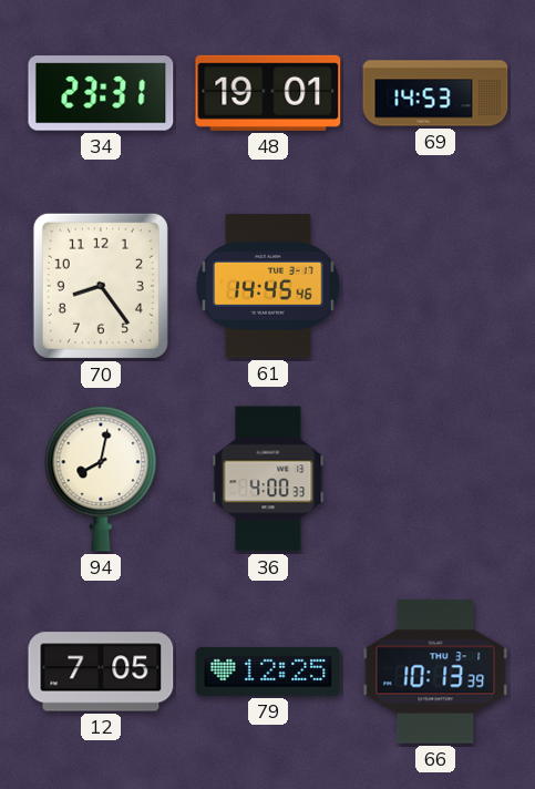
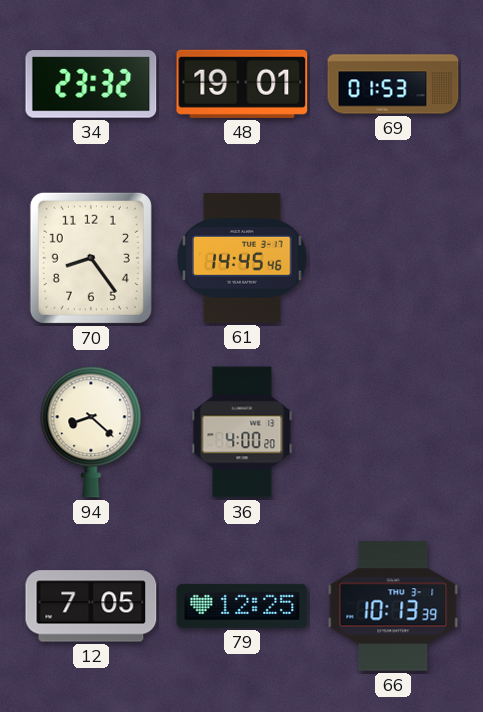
34: 23:31 -> 23:32
69: 14:53 -> 01:53
94: 8:02 -> 8:22
36: 4:00:33 -> 4:00:20
